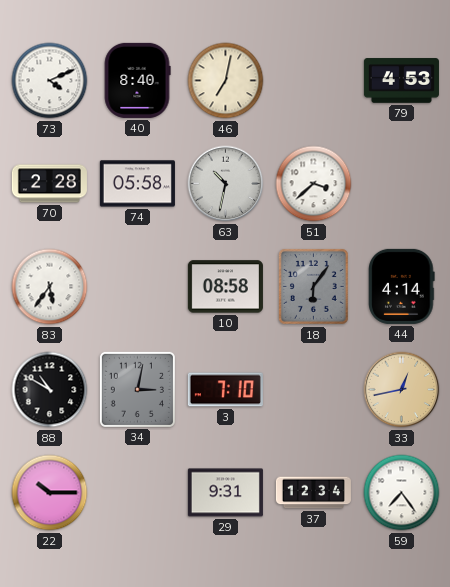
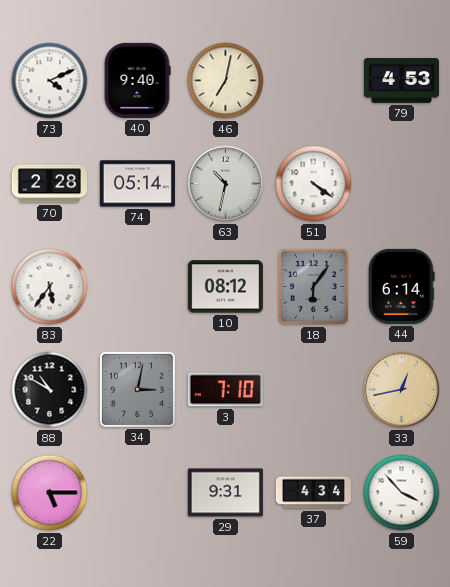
40: 8:40 -> 9:40
74: 05:58 -> 05:14
51: 3:38 -> 4:21
10: 08:58 -> 08:12
44: 4:14 -> 6:14
22: 10:15 -> 5:15
37: 12:34 -> 4:34
59: 7:24 -> 3:53
